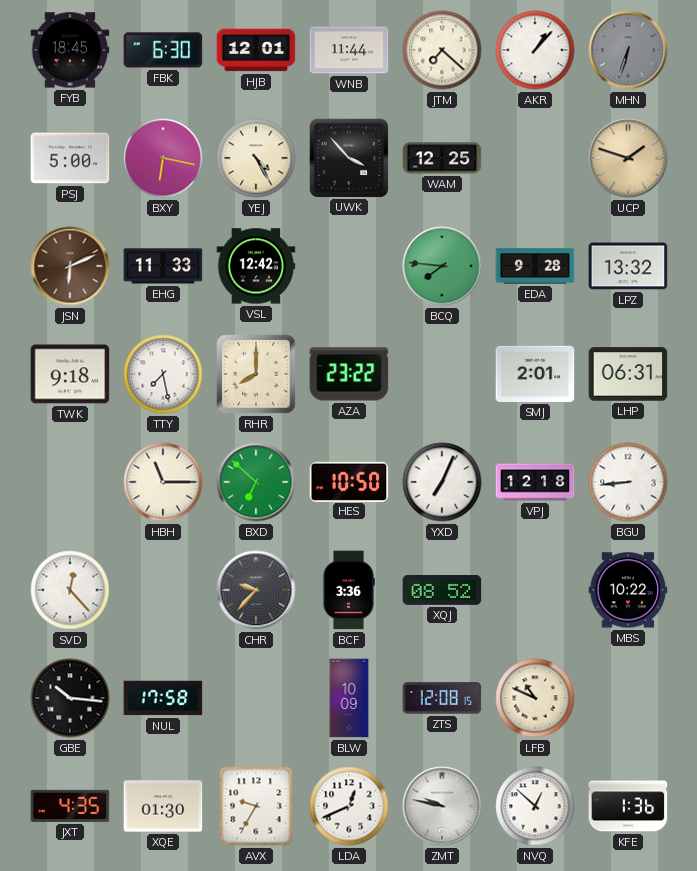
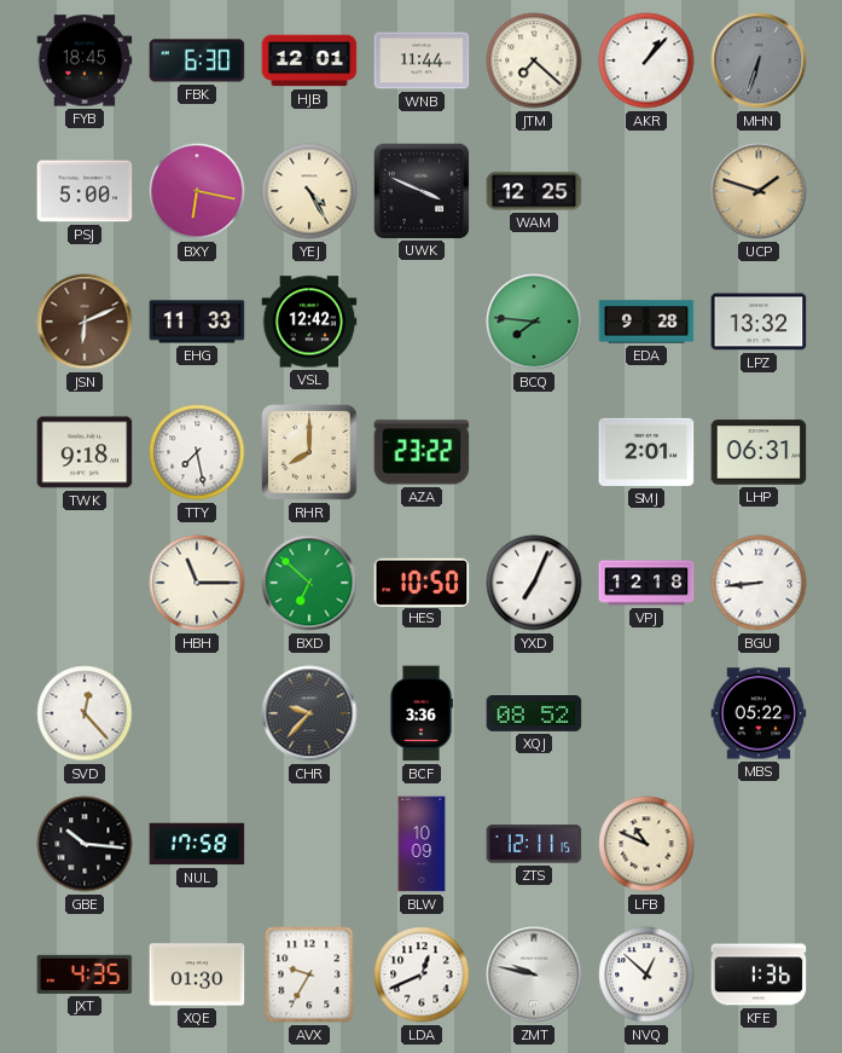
UWK: 3:53 -> 3:49
MBS: 10:22 -> 05:22
ZTS: 12:08 -> 12:11
